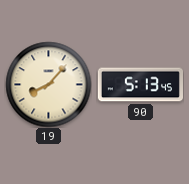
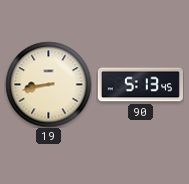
19: 8:07 -> 8:43
